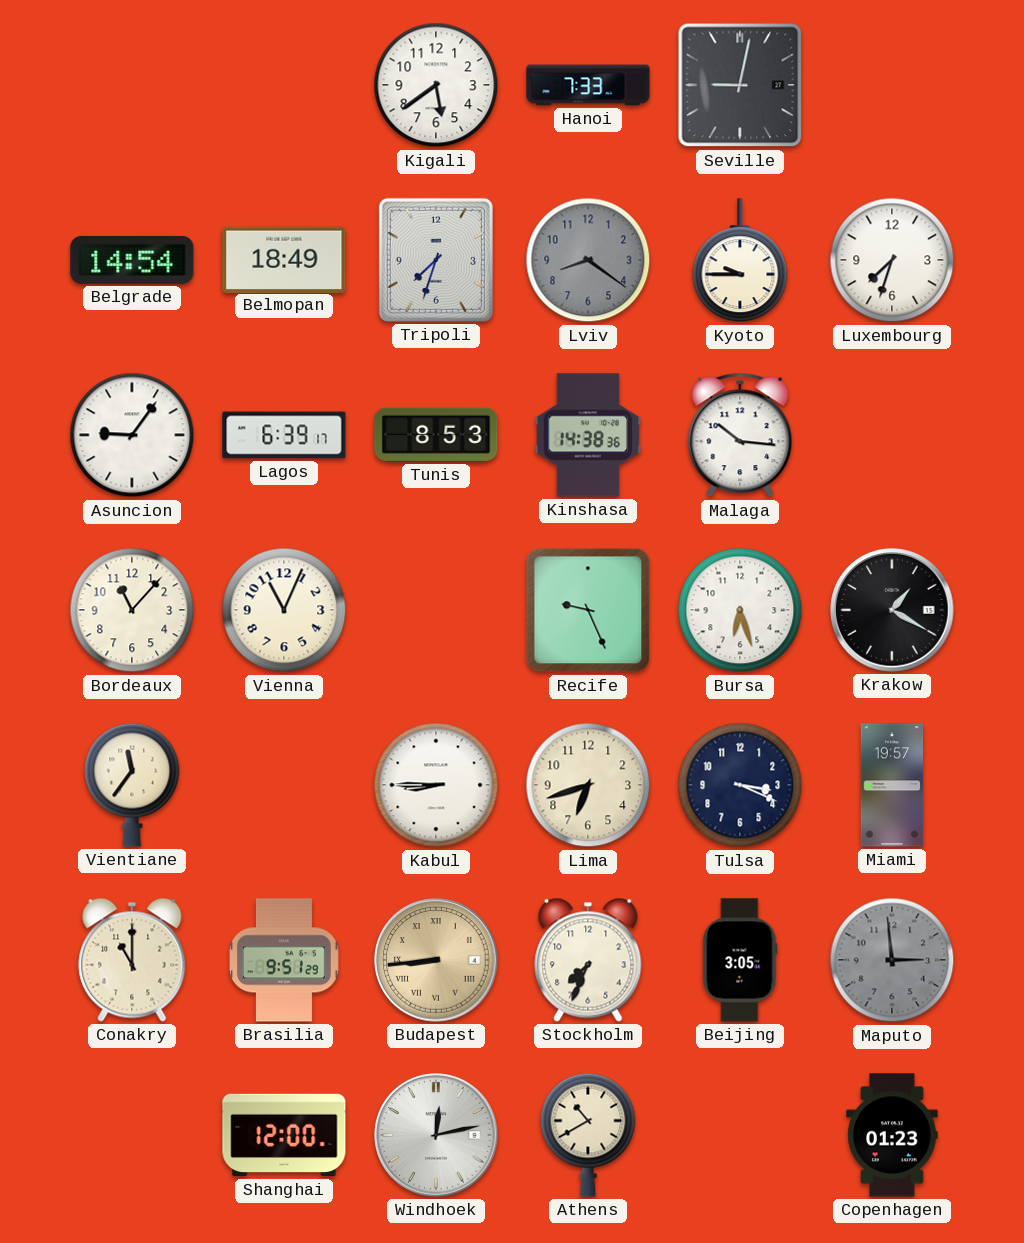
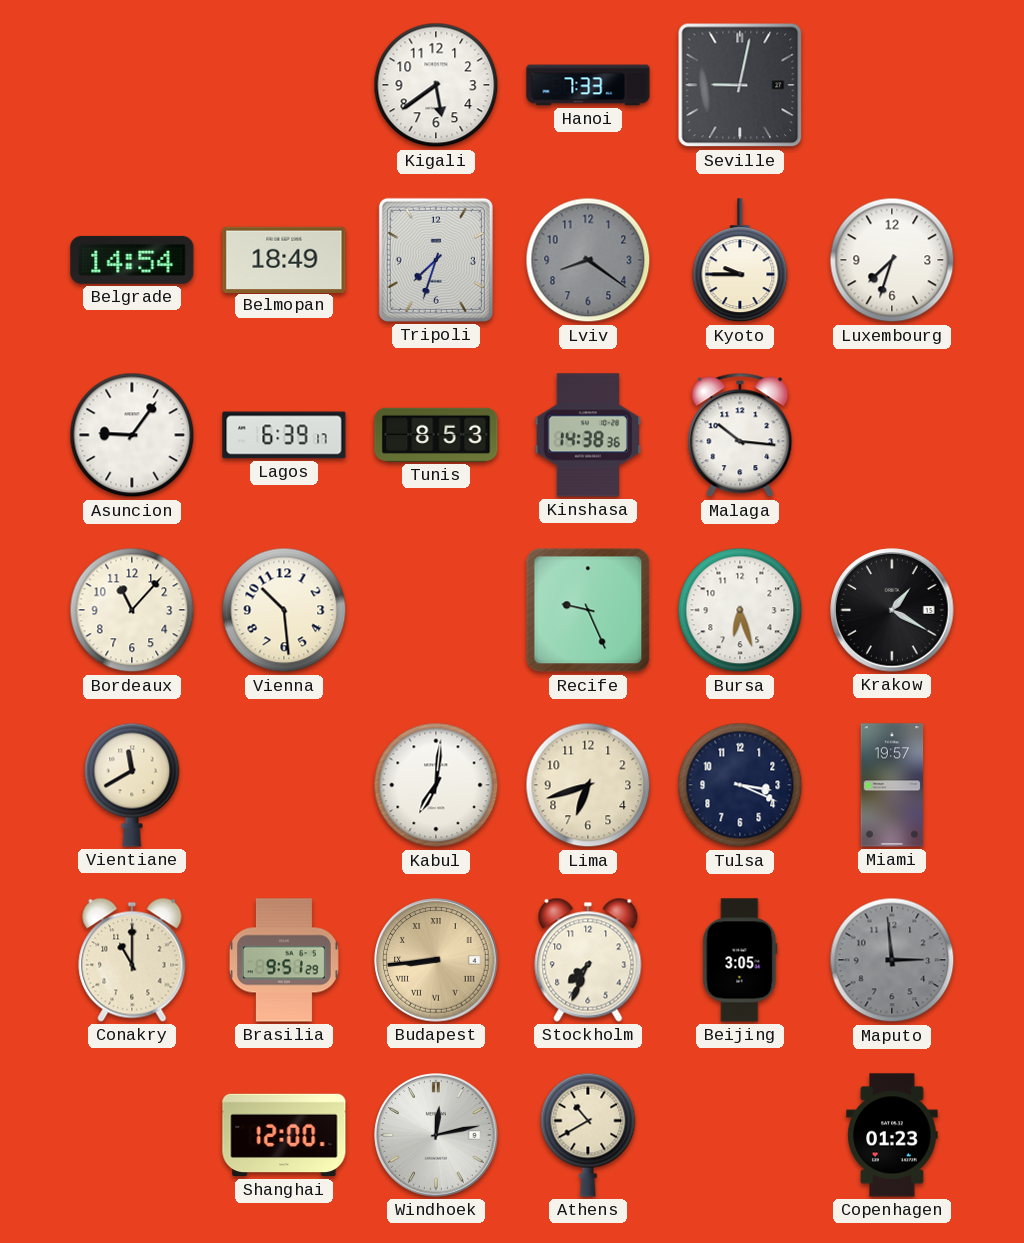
Vienna: 11:04 -> 10:29
Vientiane: 11:36 -> 11:40
Kabul: 8:45 -> 7:01
